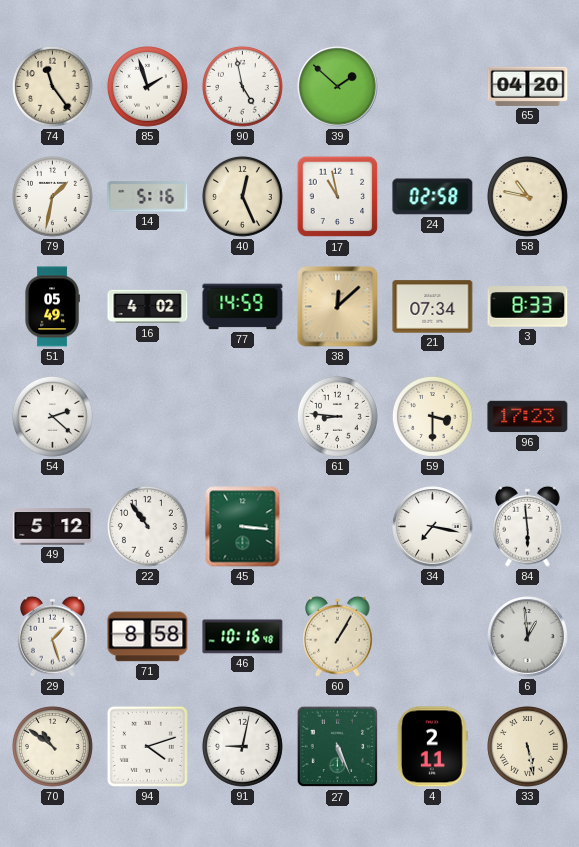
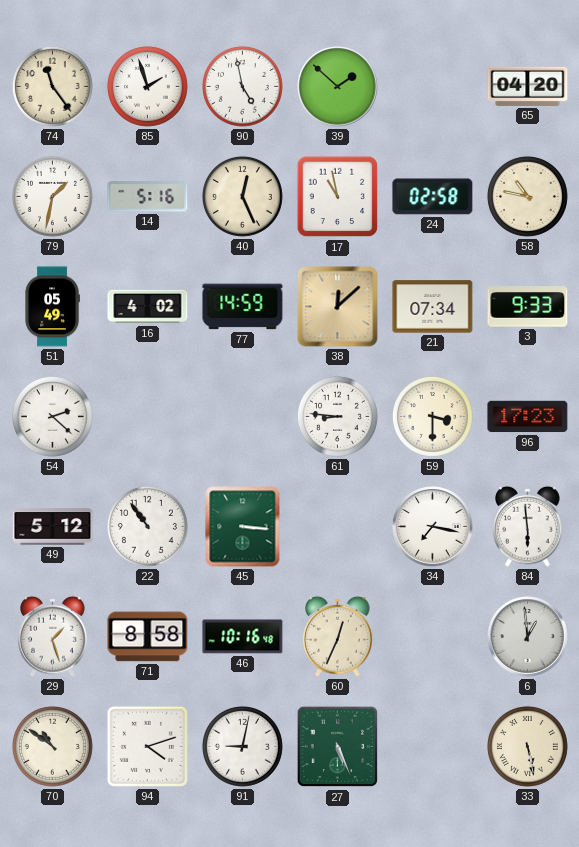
3: 8:33 -> 9:33
60: 1:05 -> 12:34
4: 2:11 -> none
